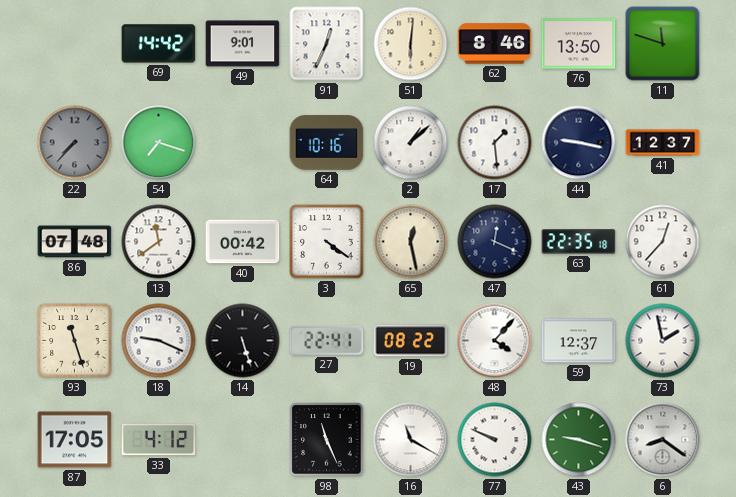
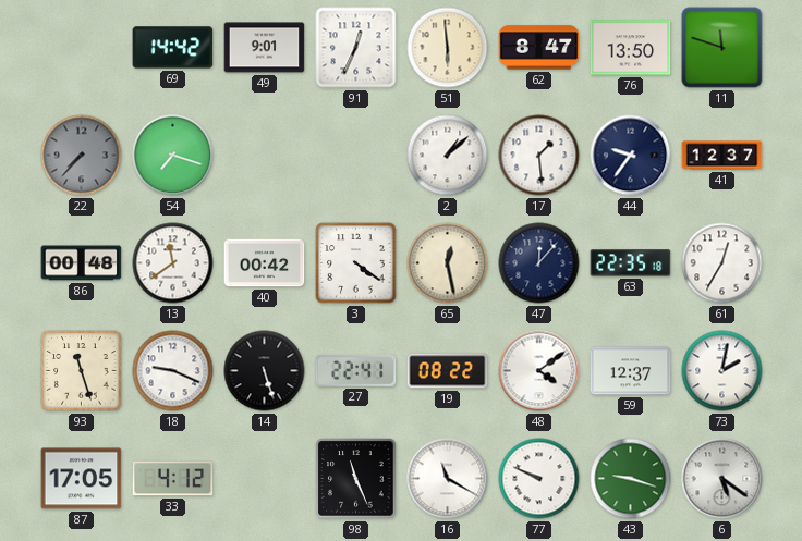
51: 6:01 -> 5:59
62: 8:46 -> 8:47
64: 10:16 -> none
44: 9:17 -> 9:36
86: 07:48 -> 00:48
47: 12:19 -> 12:07
61: 12:37 -> 12:35
48: 4:07 -> 4:09
73: 1:58 -> 2:02
6: 8:21 -> 5:21
